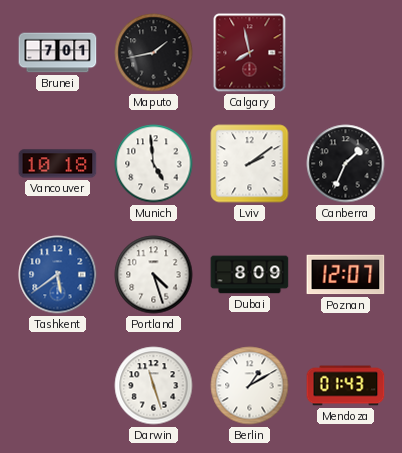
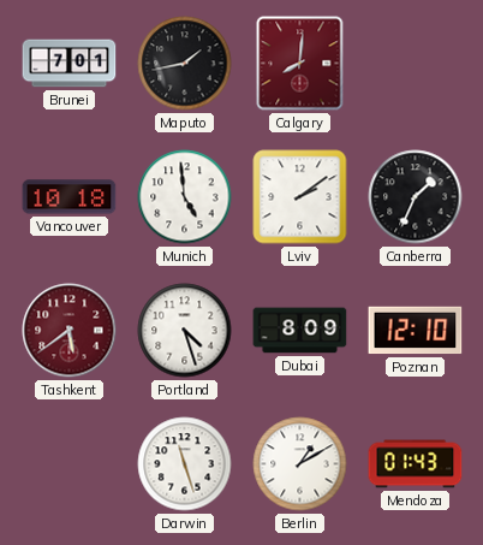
Calgary: 7:58 -> 8:01
Tashkent dial: blue -> burgundy
Poznan: 12:07 -> 12:10
